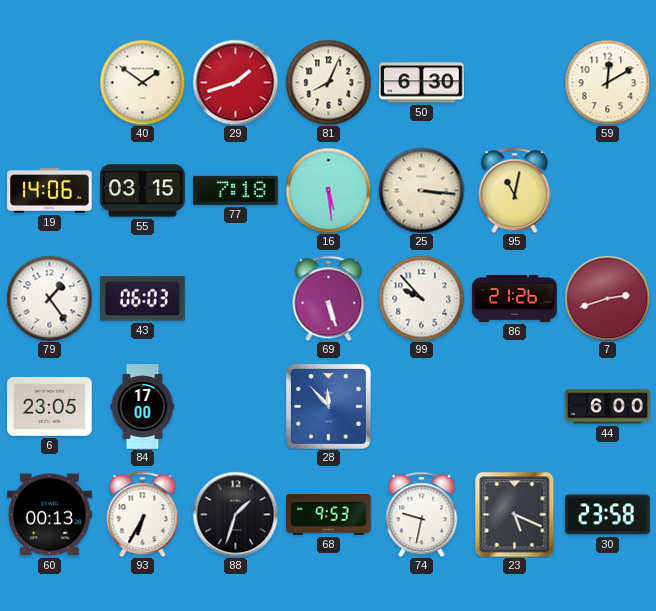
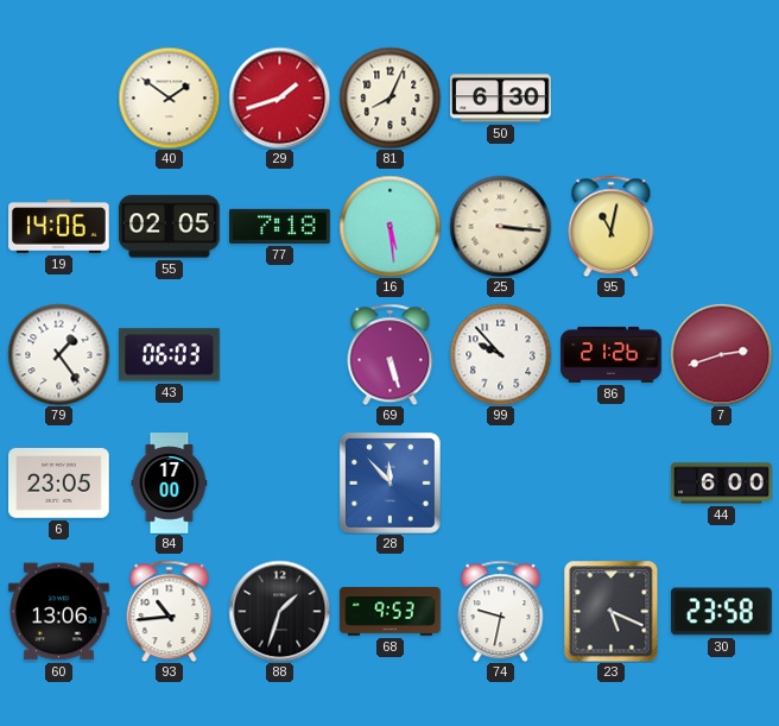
59: 12:10 -> none
55: 03:15 -> 02:05
60: 00:13 -> 13:06
93: 6:35 -> 10:44
